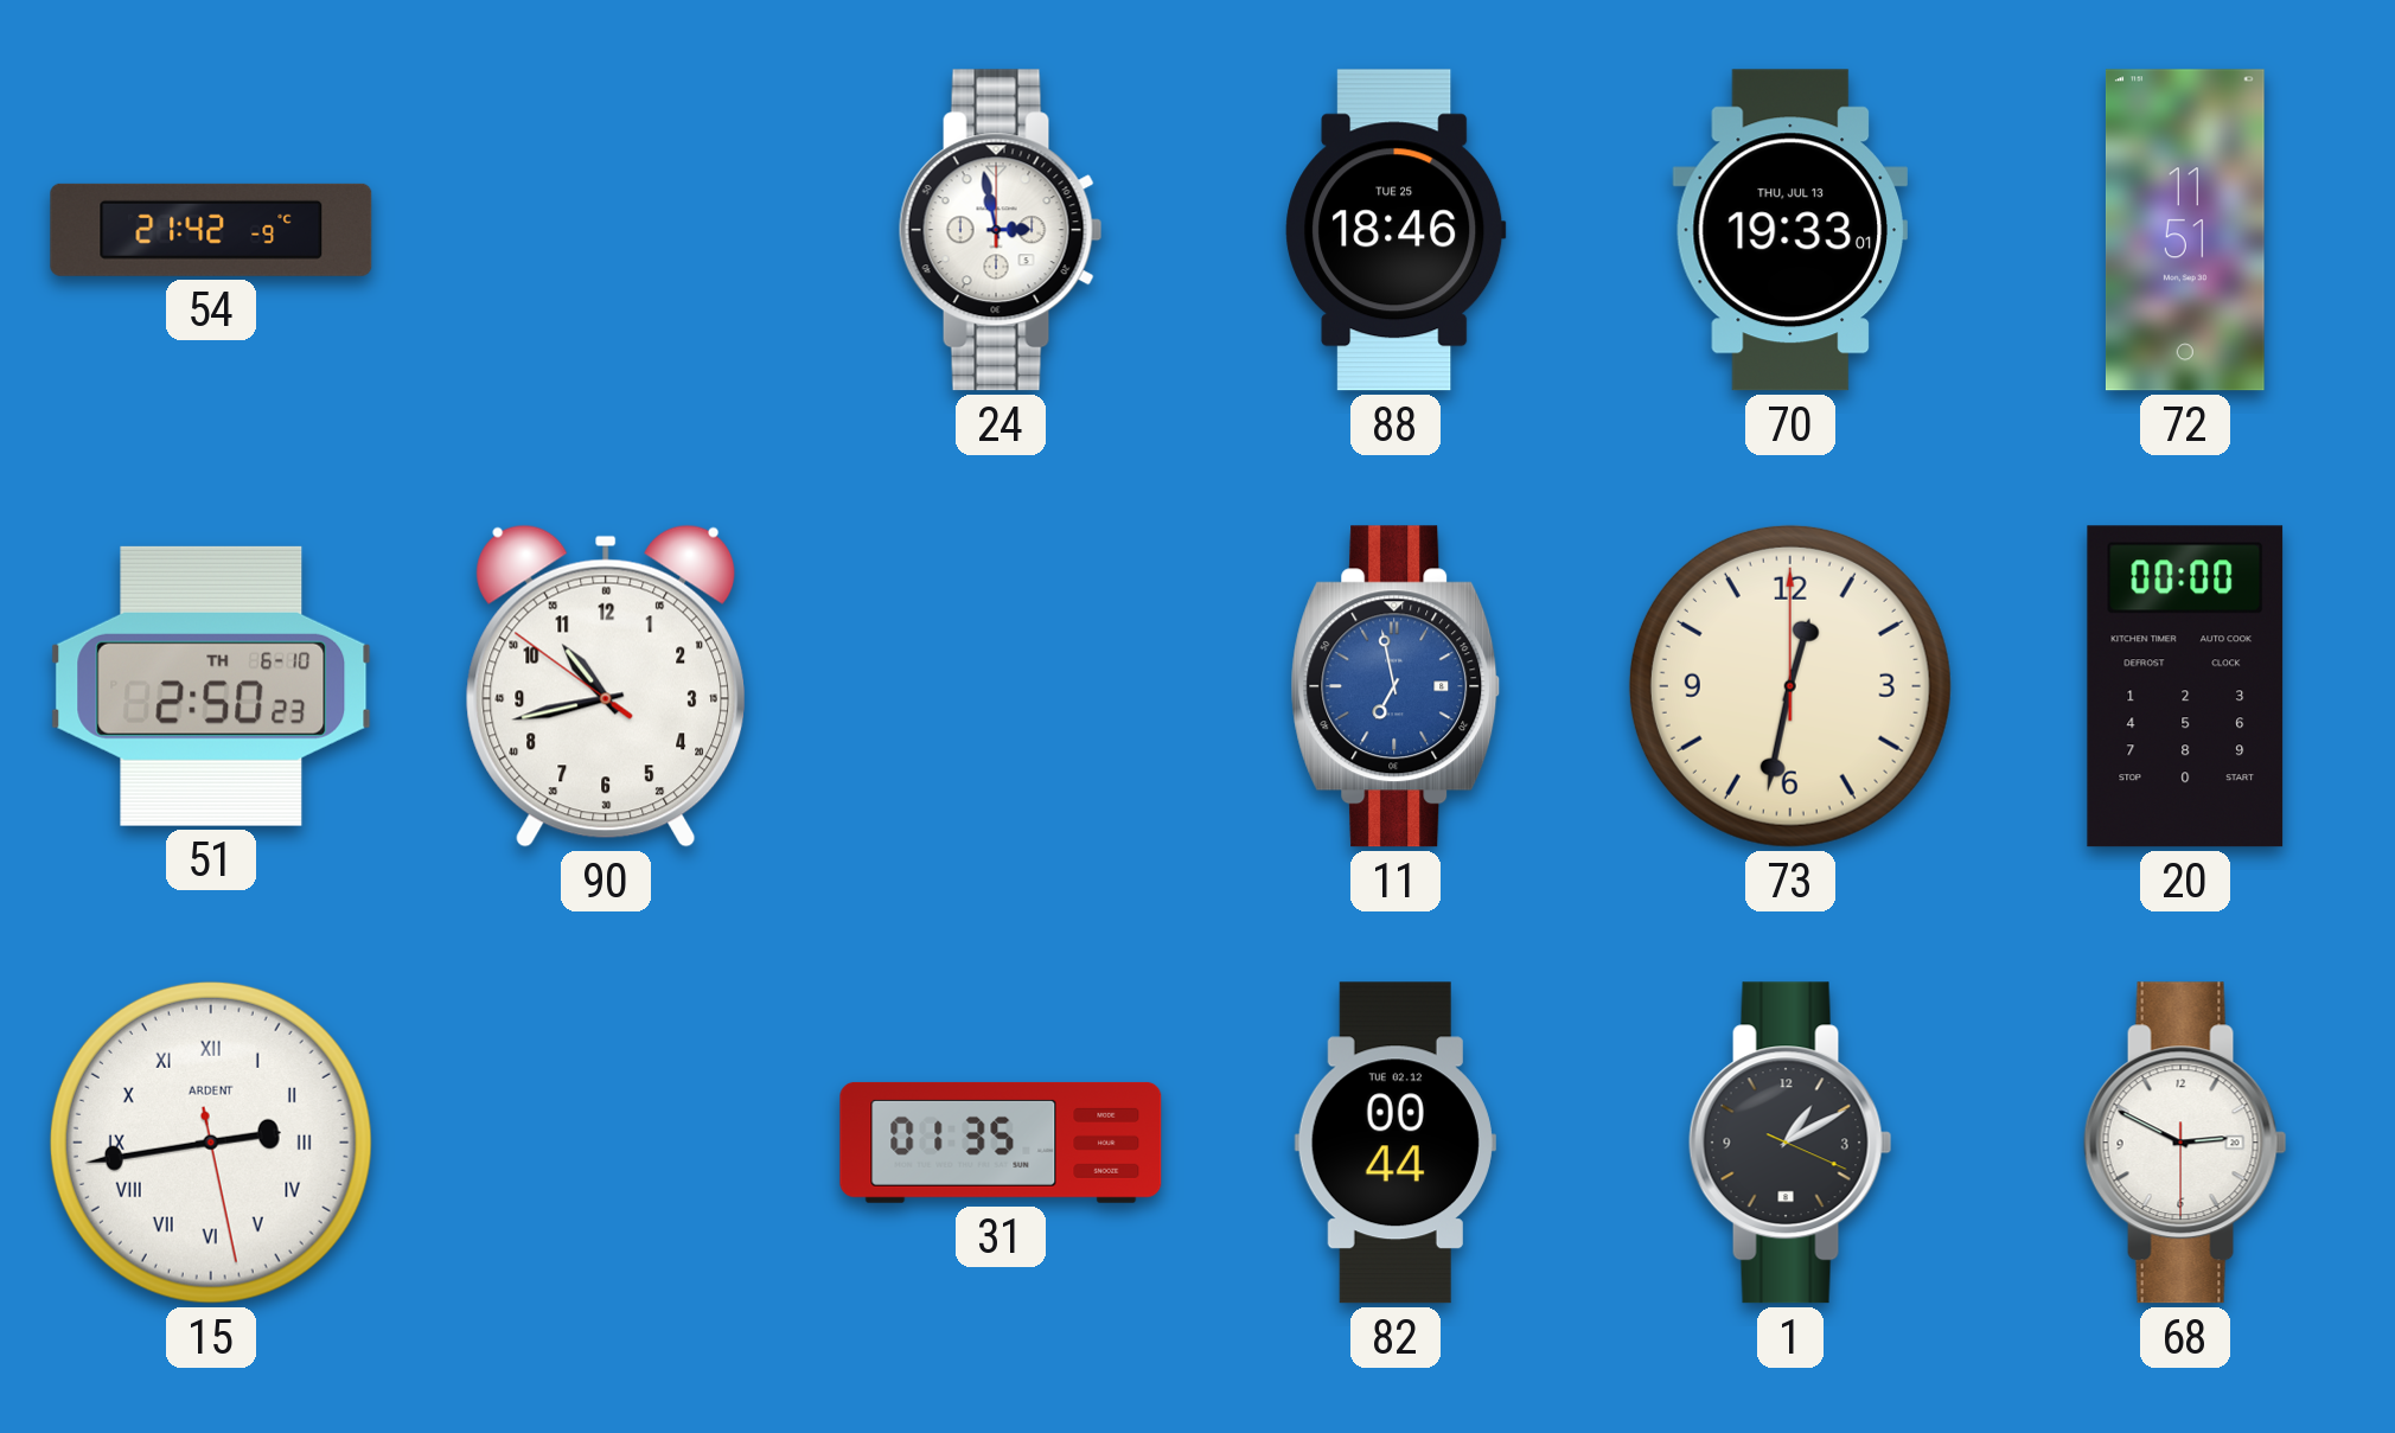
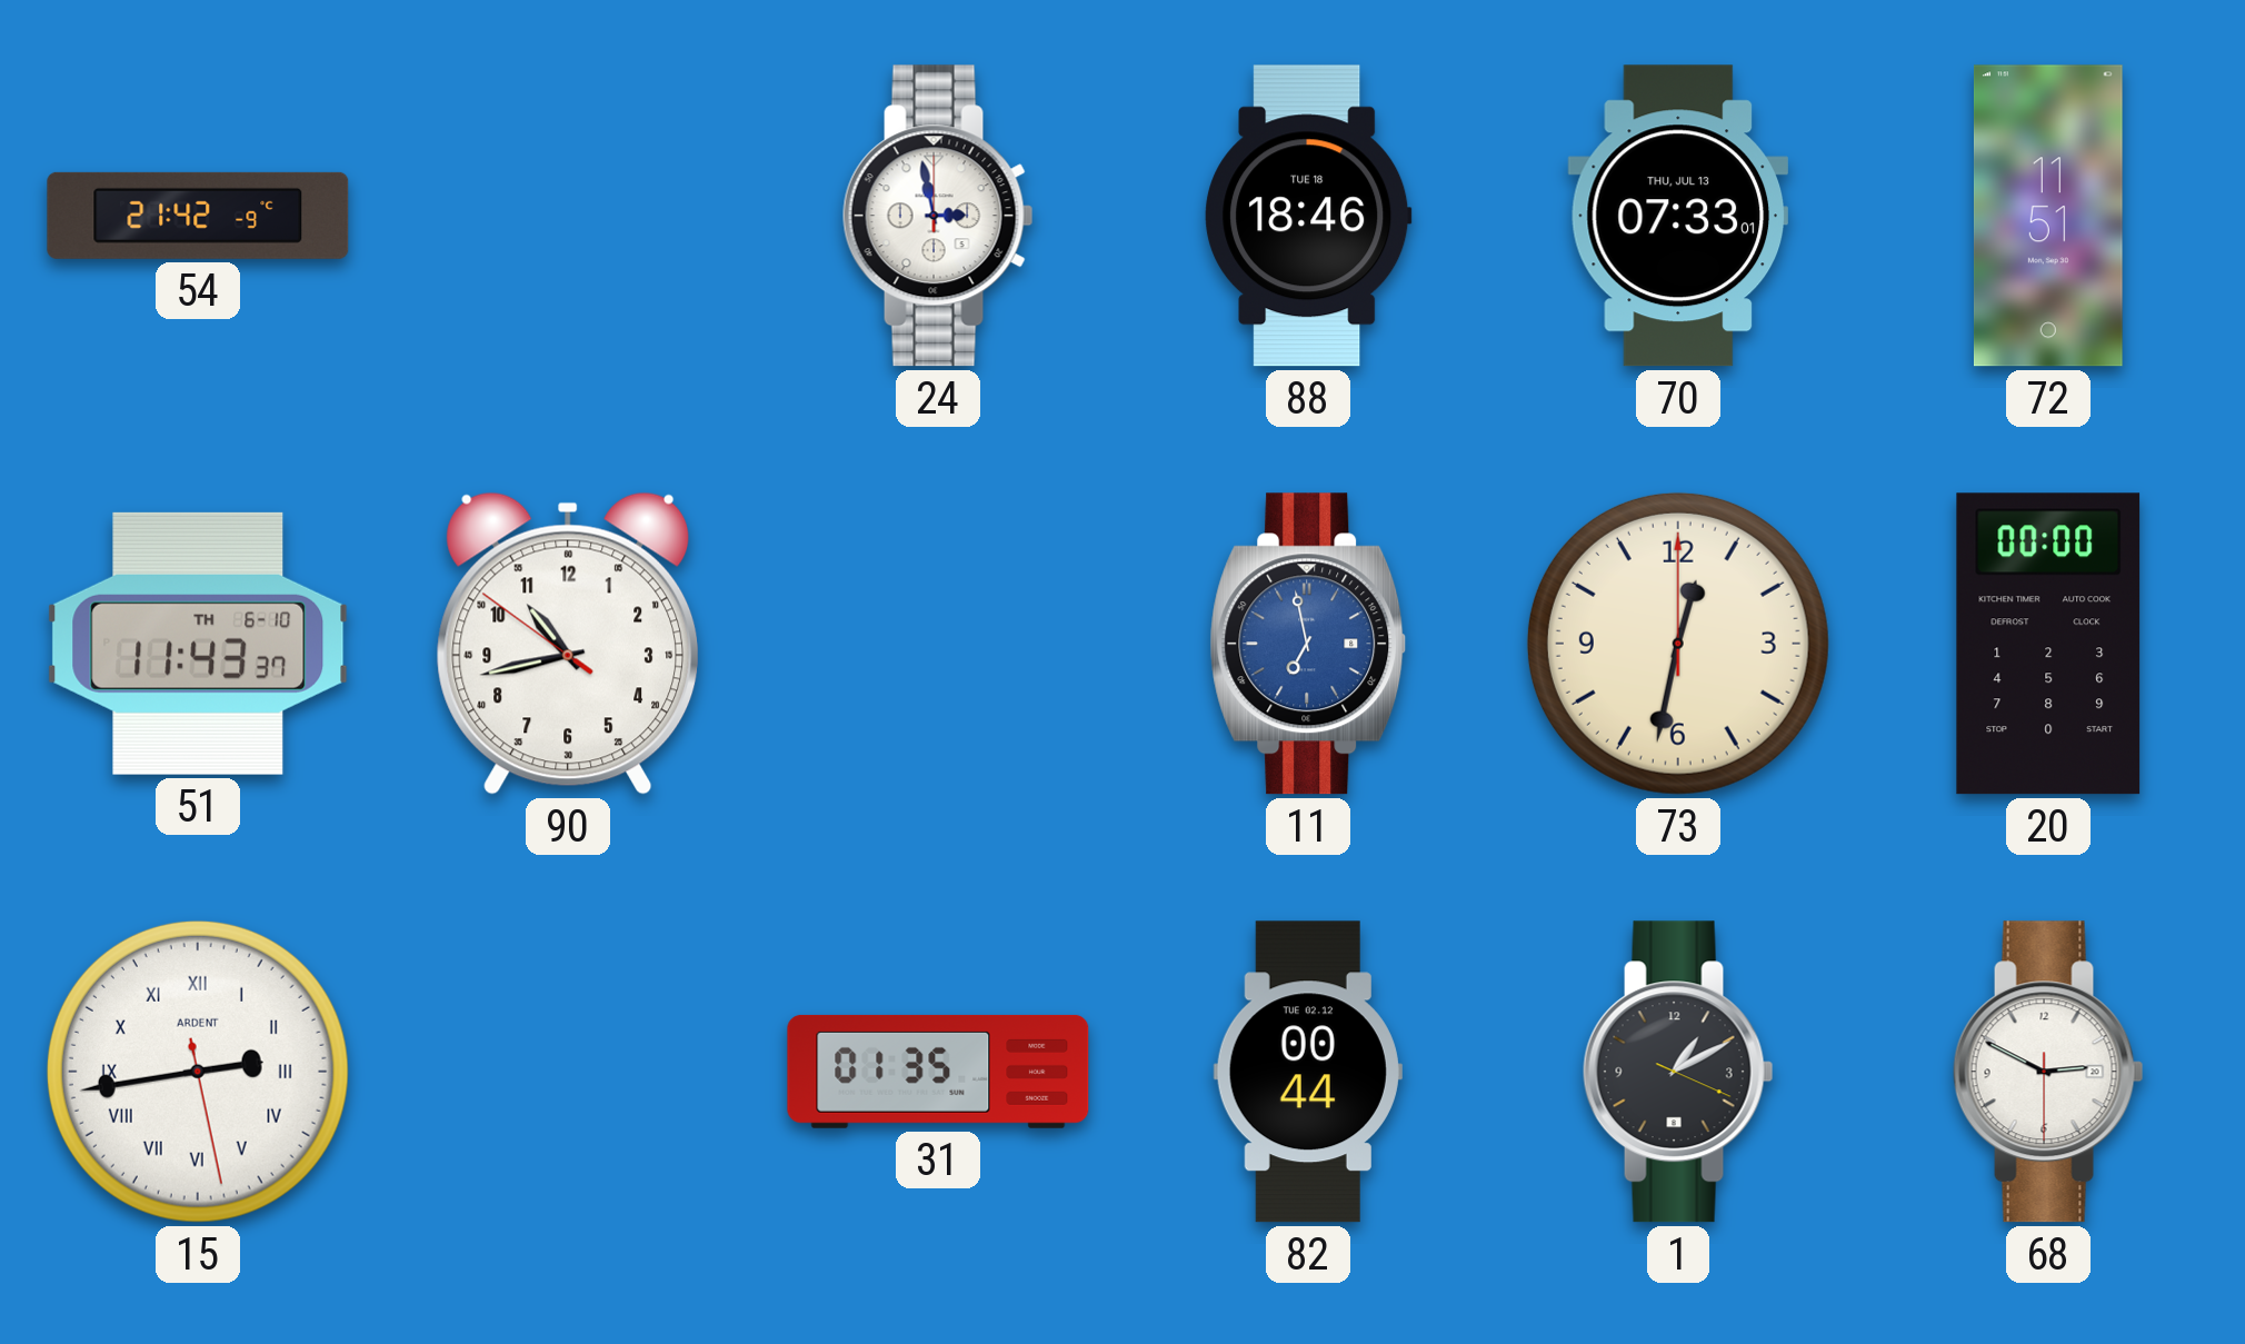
88 date: TUE 25 -> TUE 18
70: 19:33 -> 07:33
51: 2:50 -> 11:43
